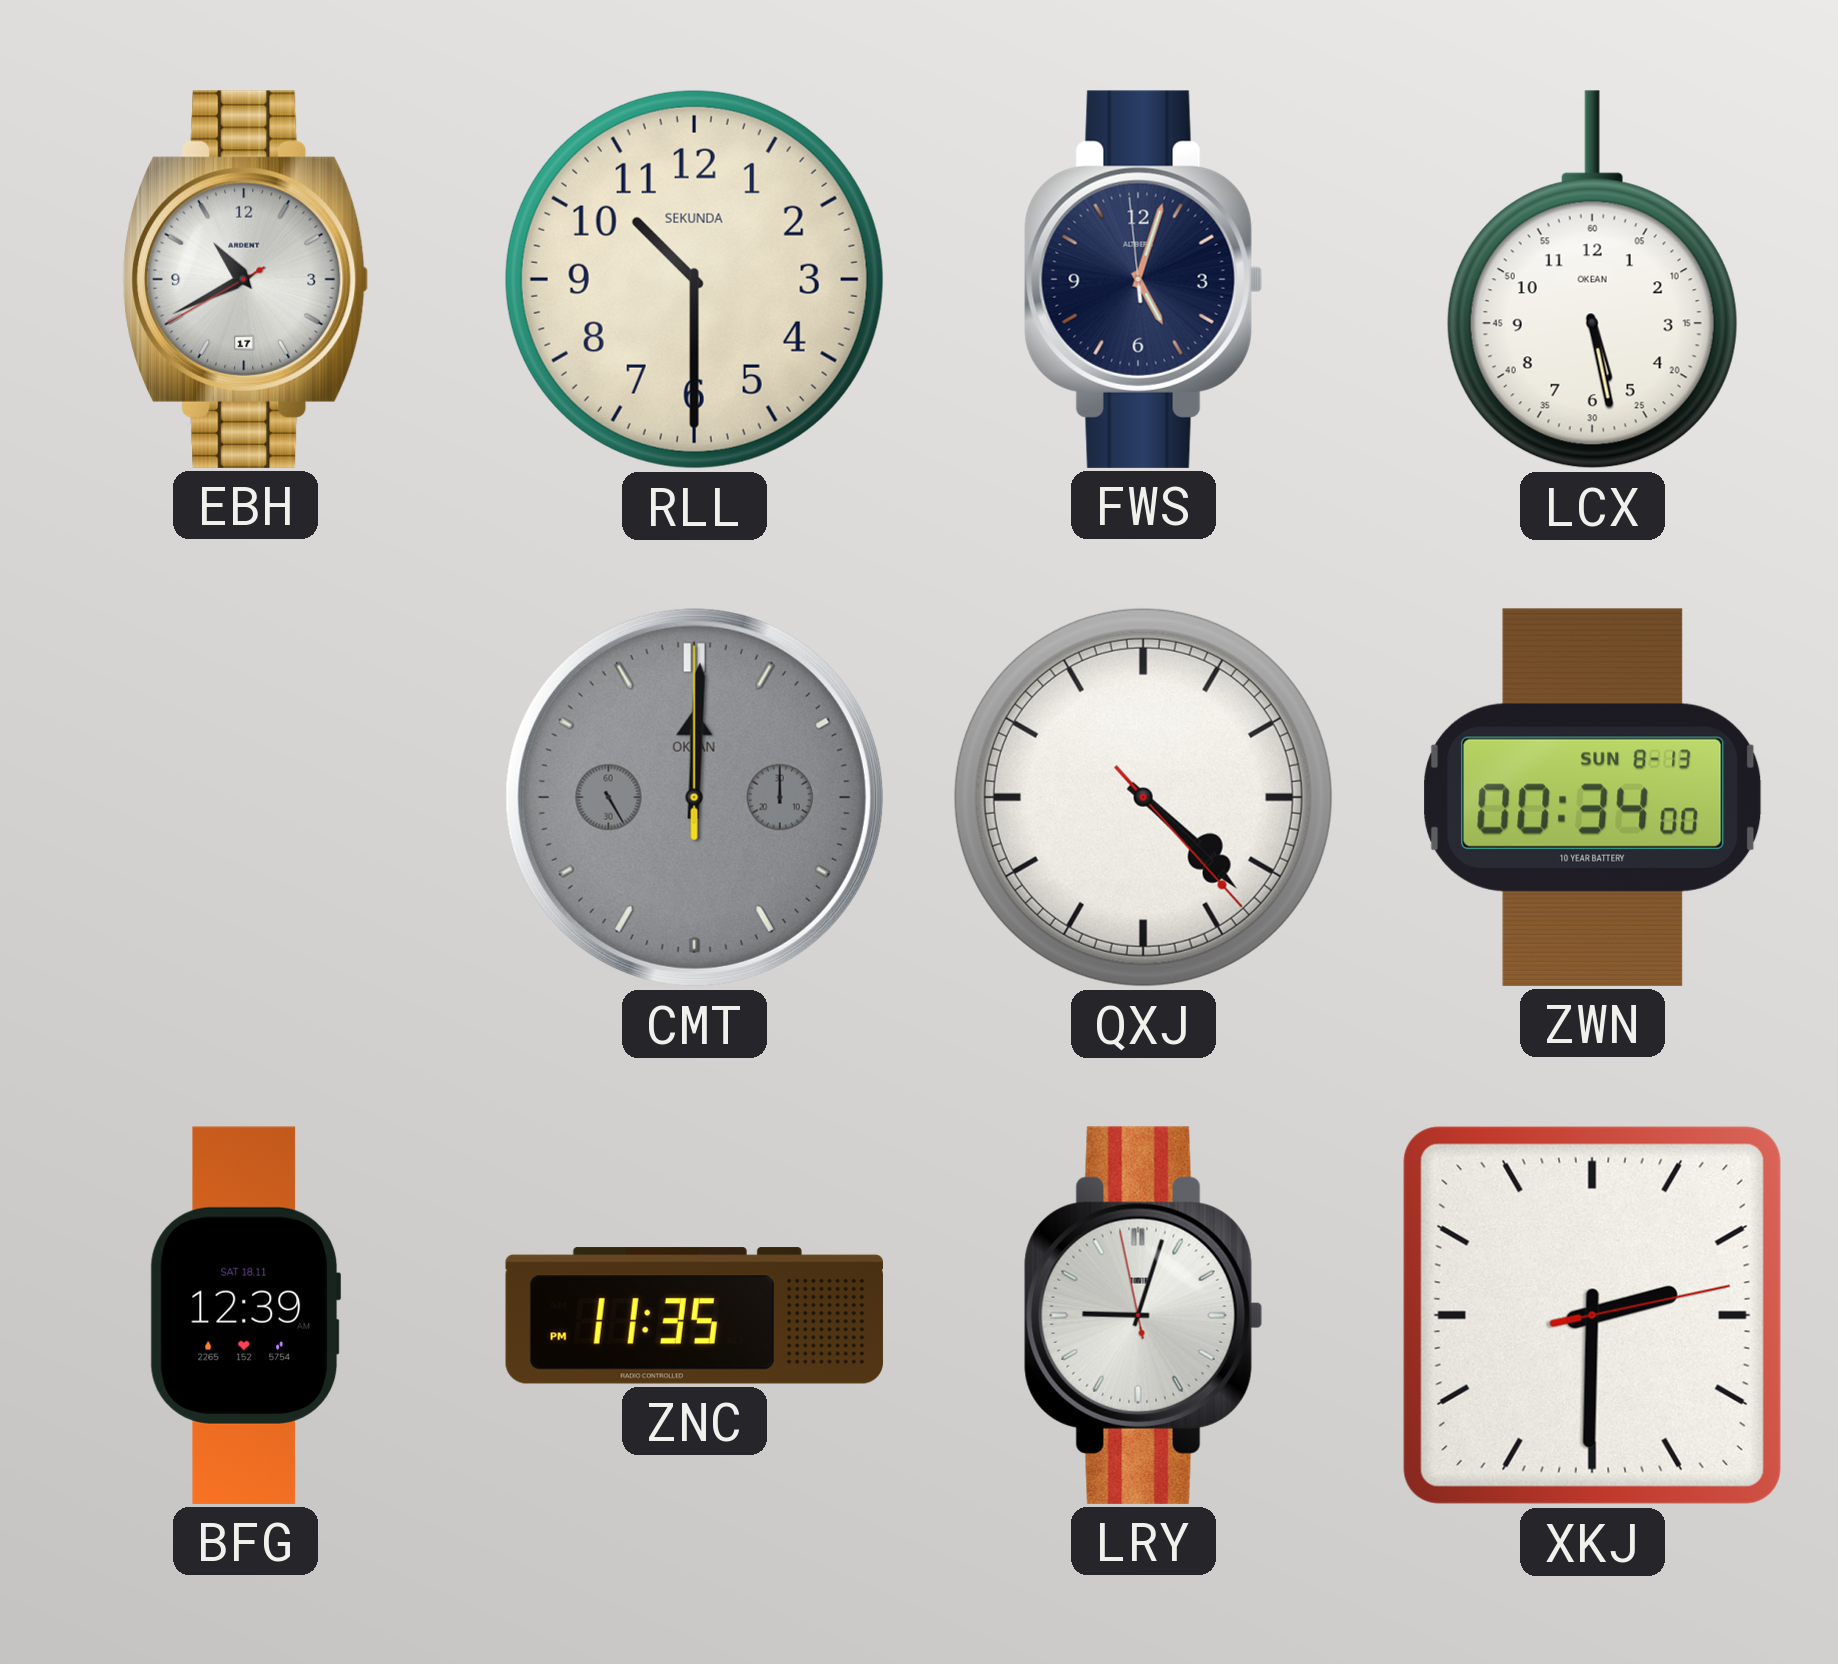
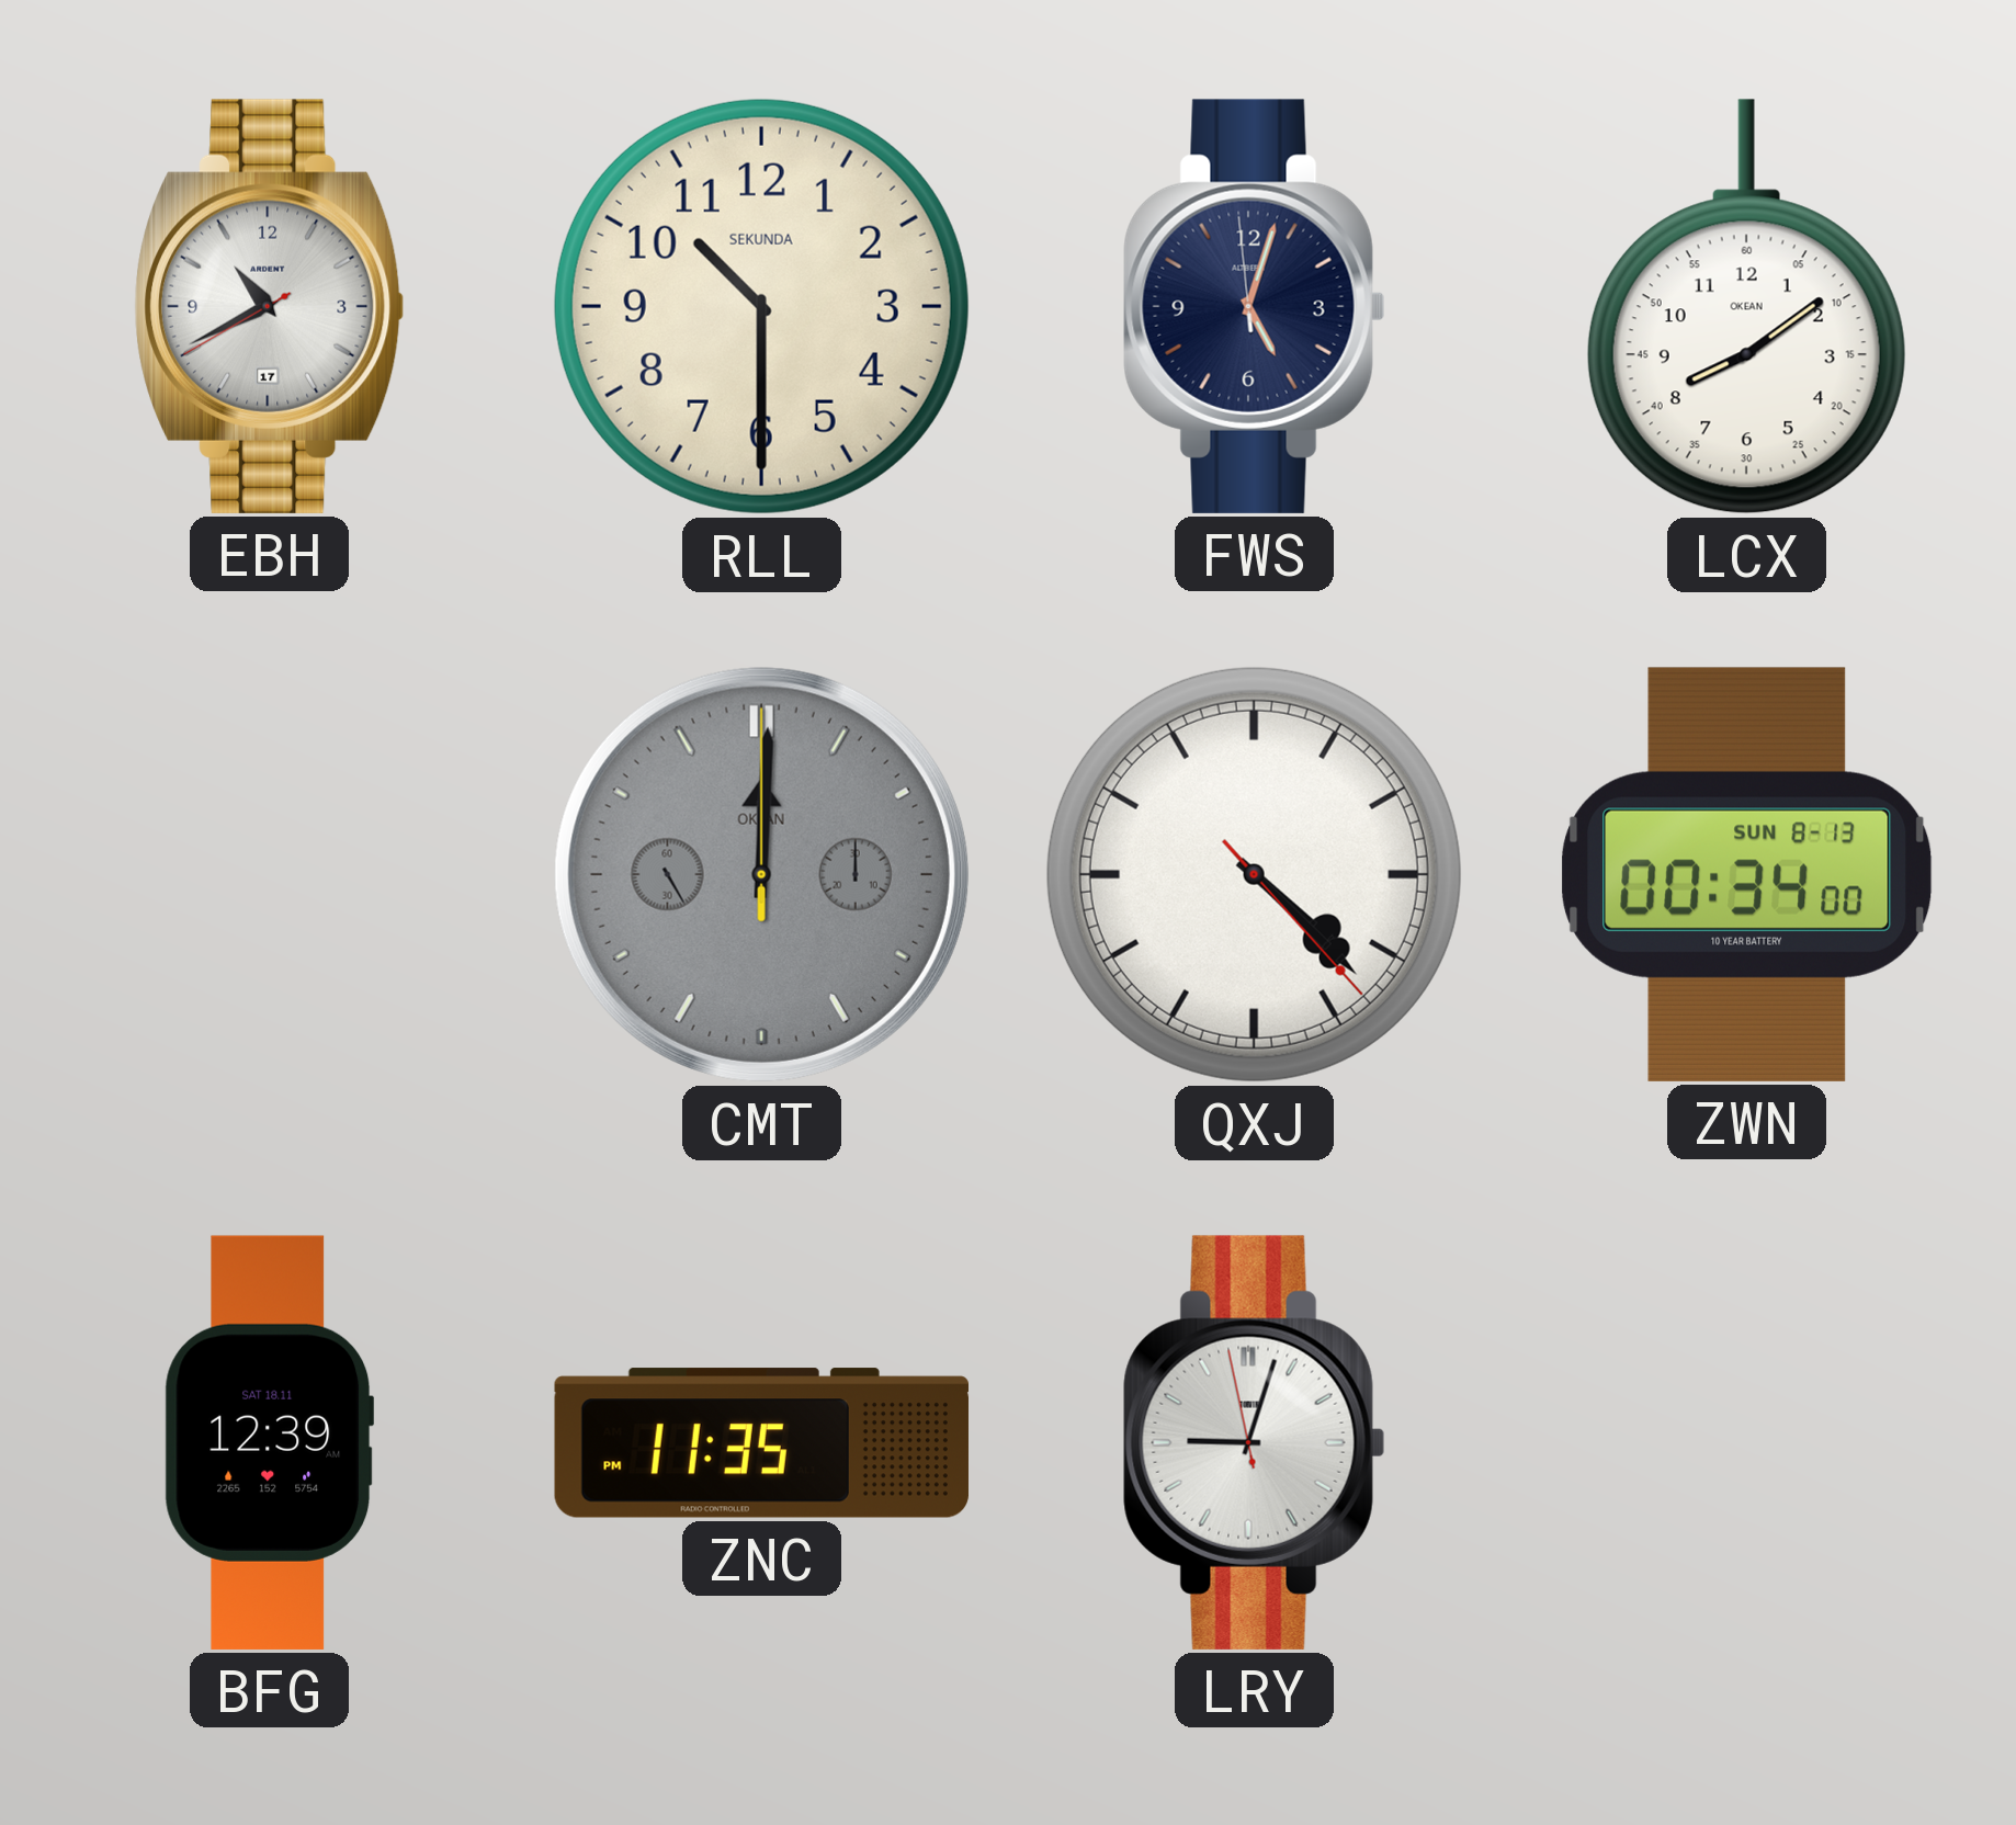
LCX: 5:28 -> 8:09
XKJ: 2:30 -> none
